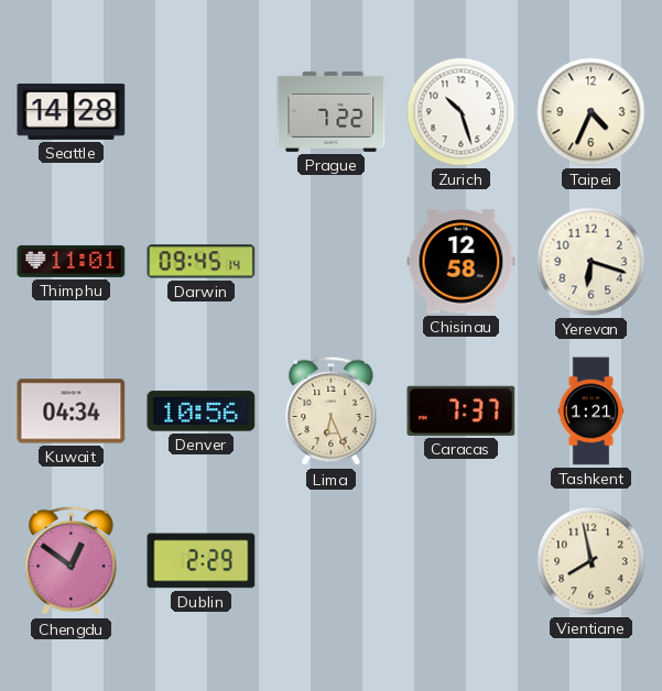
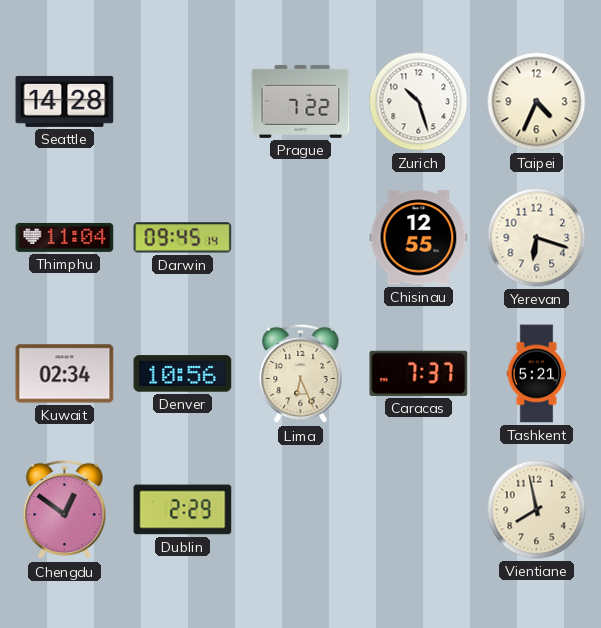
Thimphu: 11:01 -> 11:04
Chisinau: 12:58 -> 12:55
Kuwait: 04:34 -> 02:34
Tashkent: 1:21 -> 5:21
